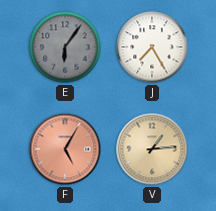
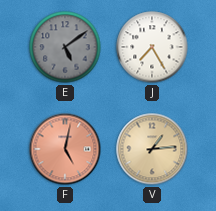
E: 6:06 -> 5:09
F: 5:05 -> 5:02
